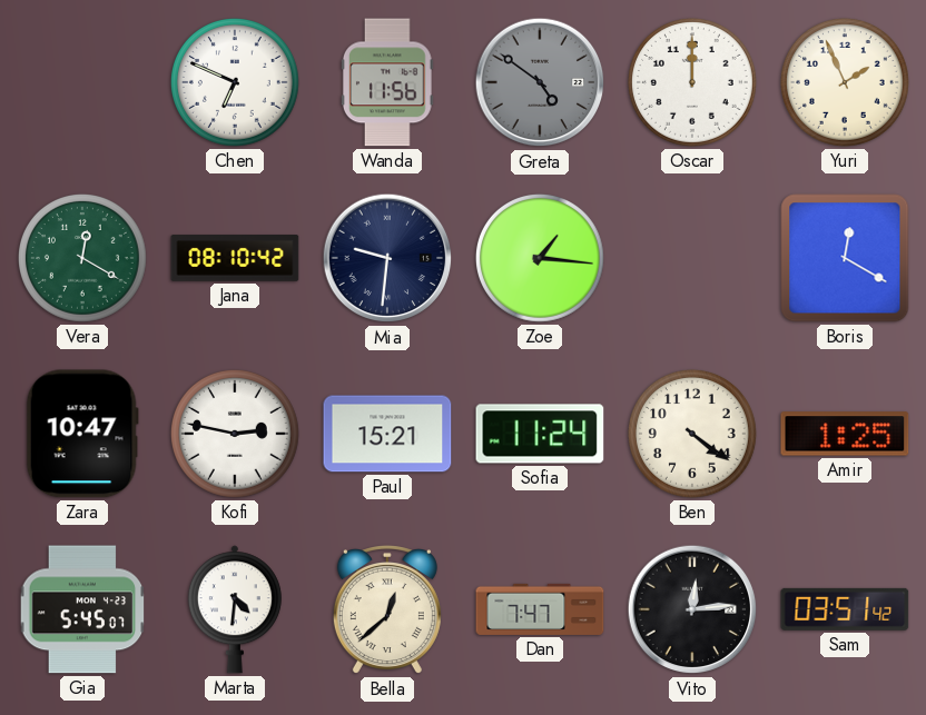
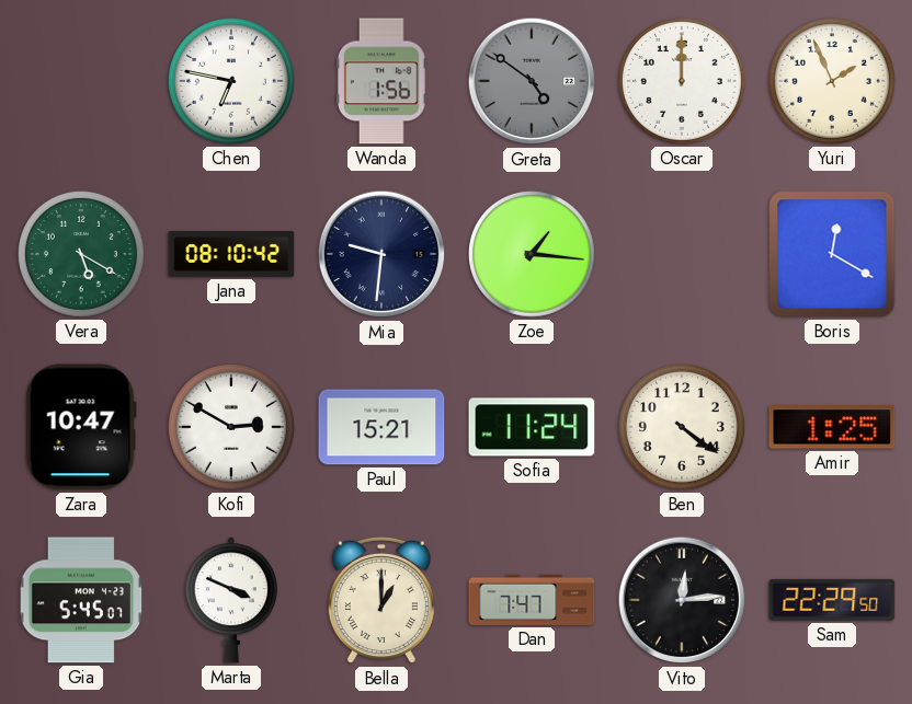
Chen: 6:49 -> 6:47
Wanda: 11:56 -> 1:56
Vera: 12:20 -> 5:20
Kofi: 2:47 -> 2:50
Marta: 4:31 -> 3:49
Bella: 12:38 -> 1:00
Sam: 03:51 -> 22:29
